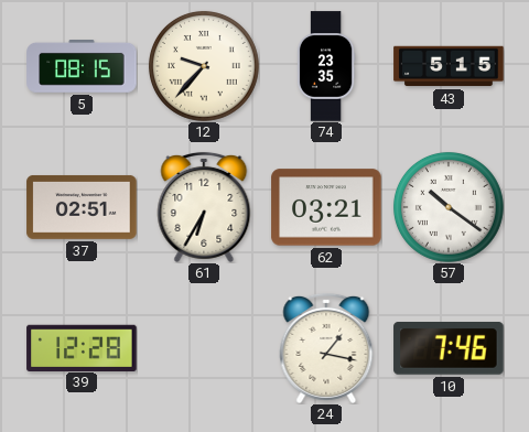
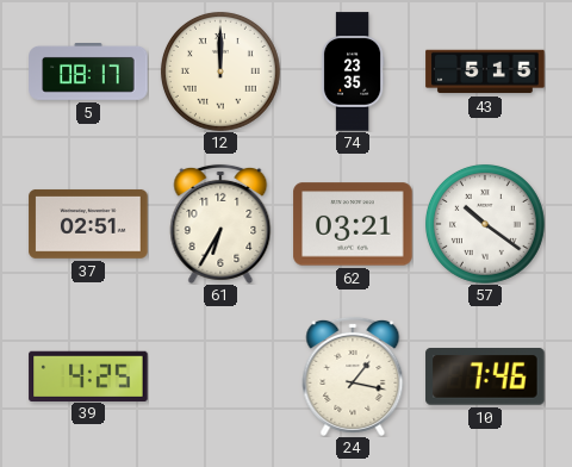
5: 08:15 -> 08:17
12: 9:37 -> 12:00
39: 12:28 -> 4:25
